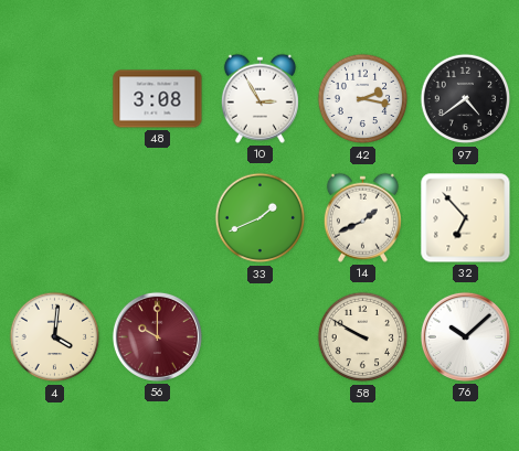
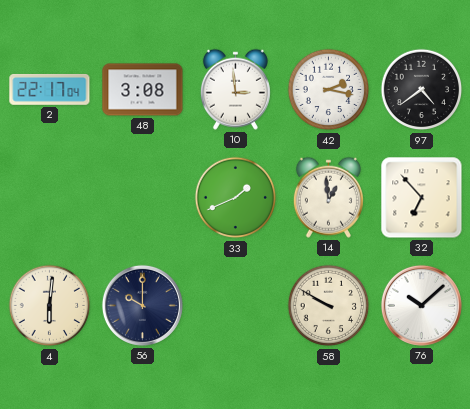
2: none -> 22:17
10: 2:55 -> 2:59
14: 1:41 -> 12:59
4: 4:01 -> 6:01
56 dial: burgundy -> navy
